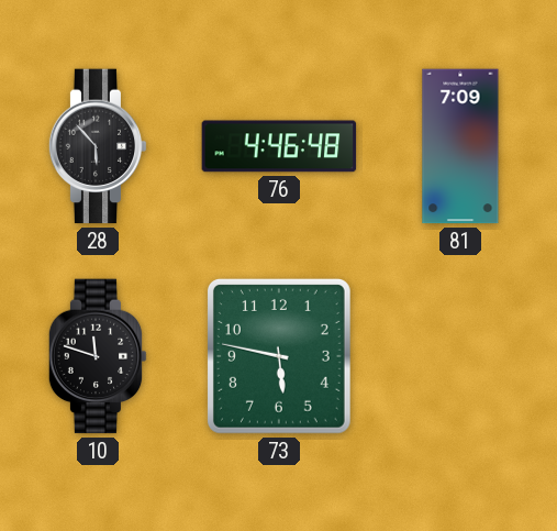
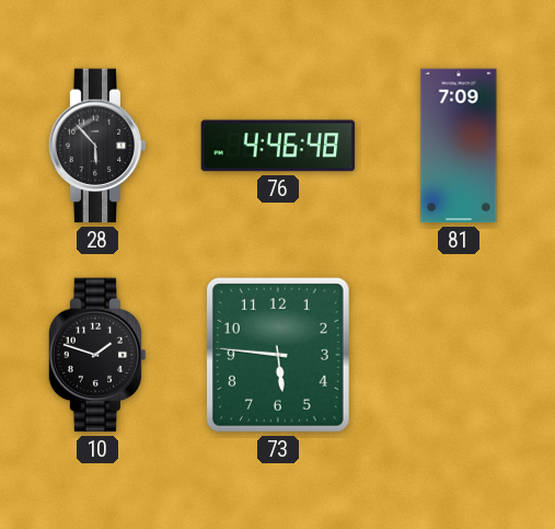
10: 11:48 -> 1:48
73: 5:47 -> 5:46
